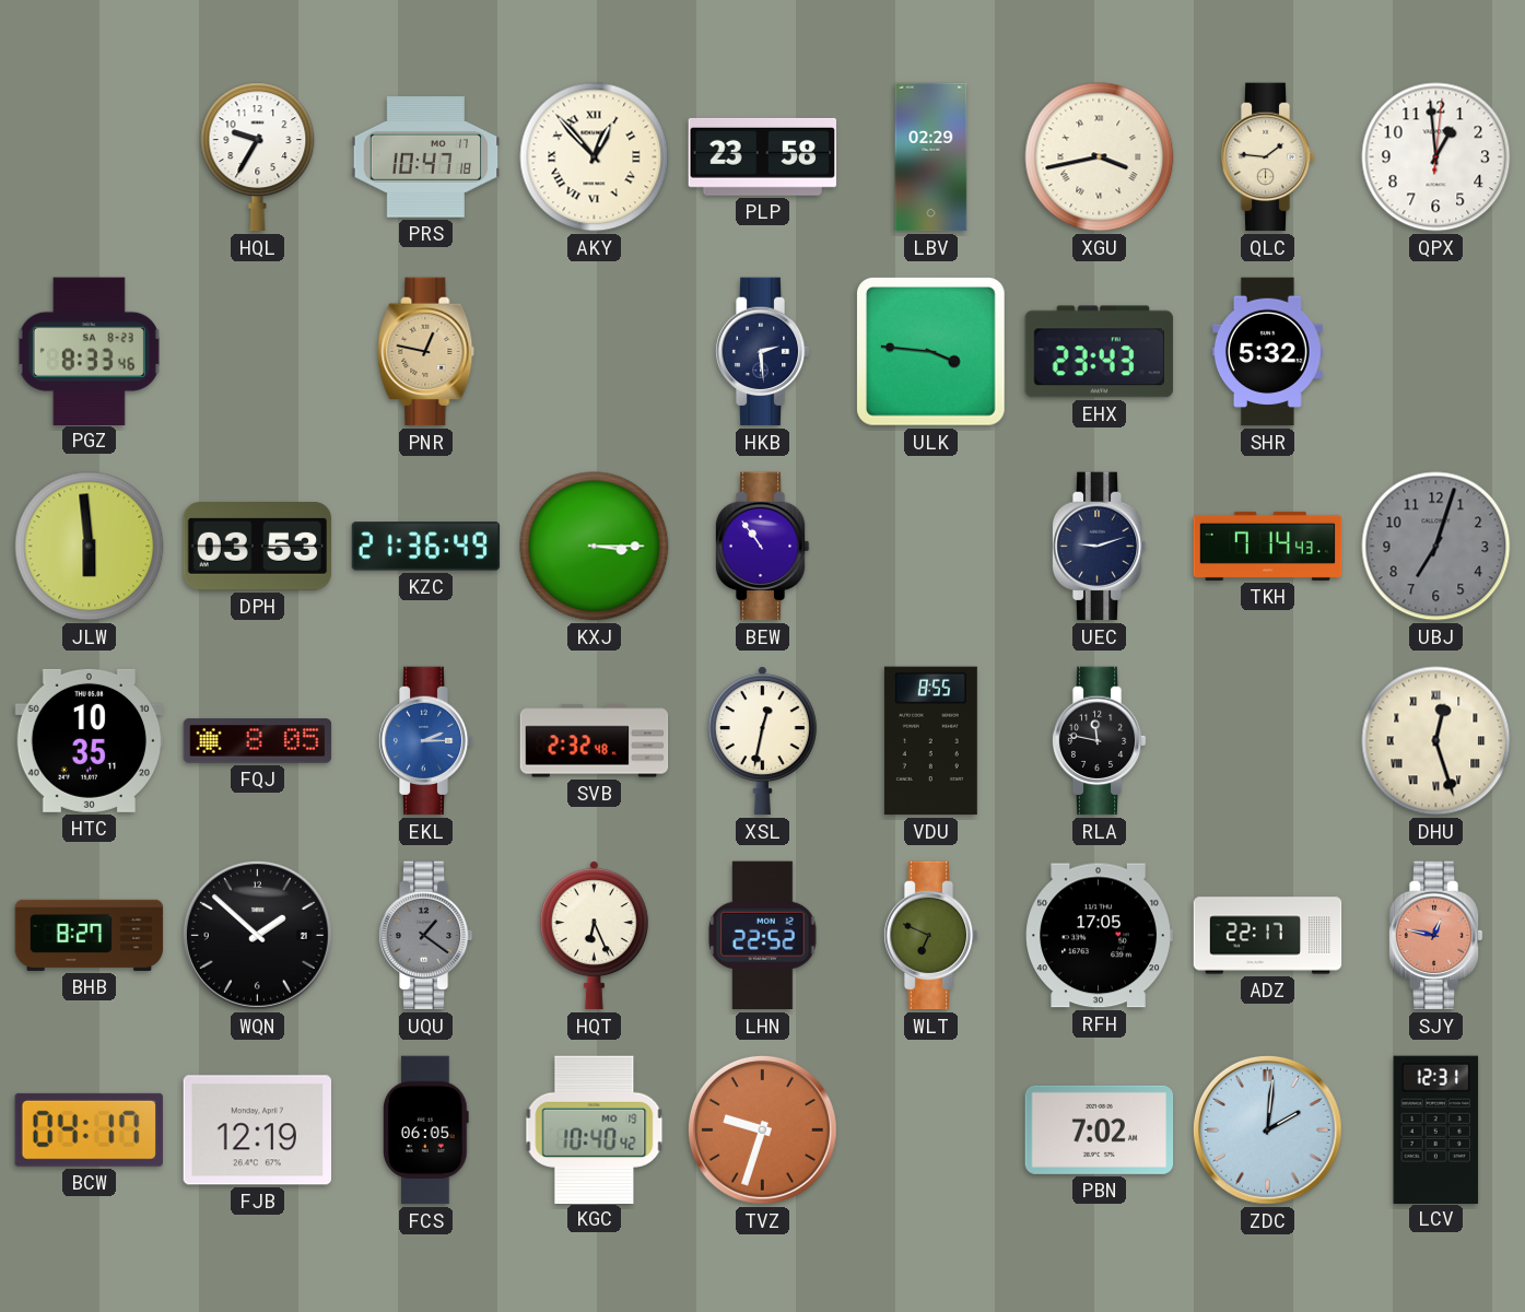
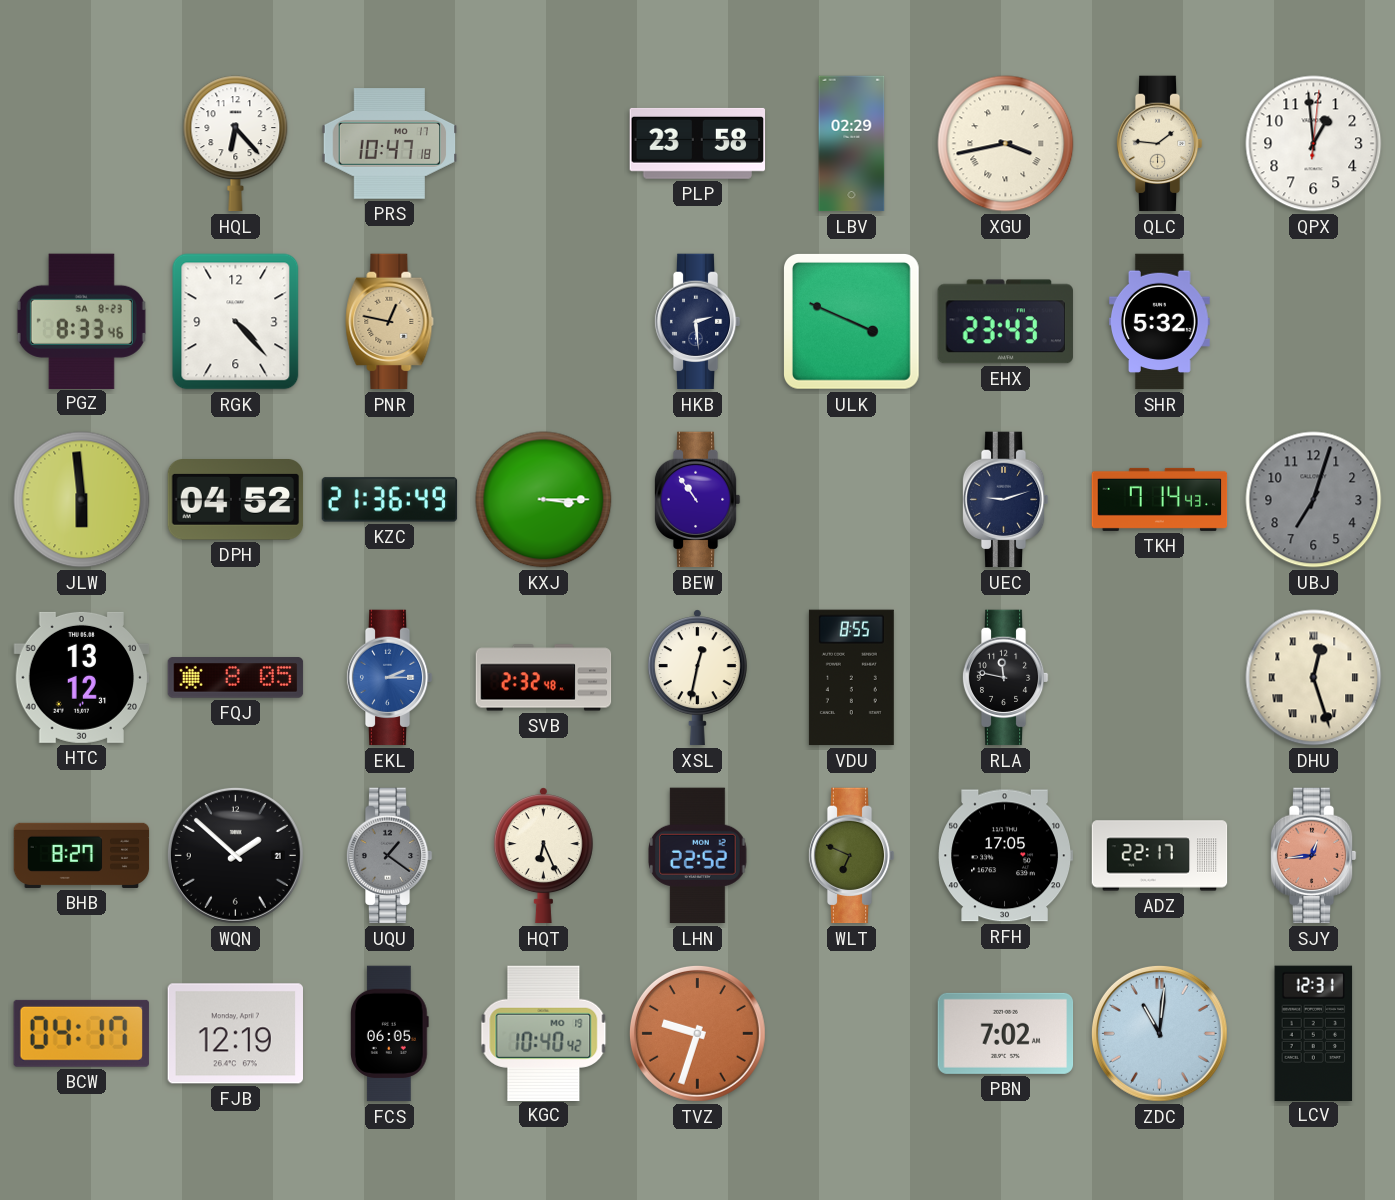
HQL: 9:35 -> 6:23
AKY: 12:53 -> none
RGK: none -> 4:23
ULK: 3:46 -> 3:49
DPH: 03:53 -> 04:52
HTC: 10:35 -> 13:12
SJY: 12:47 -> 12:44
ZDC: 2:01 -> 11:01
